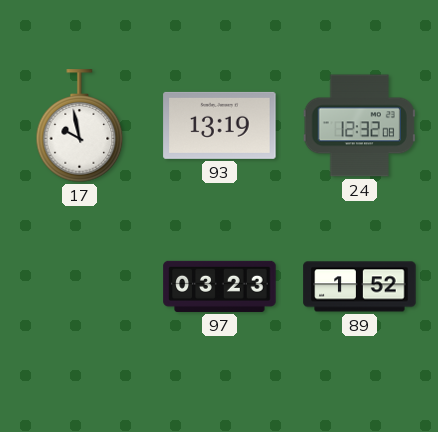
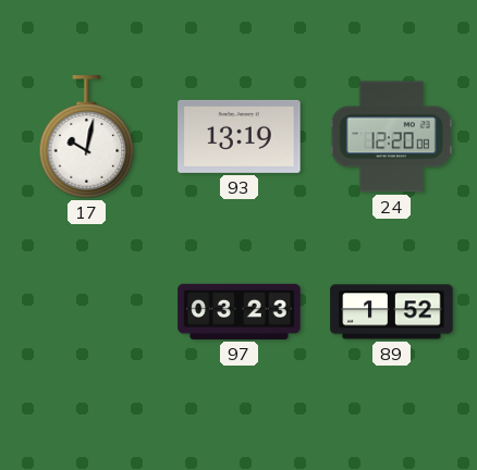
17: 9:58 -> 10:02
24: 12:32 -> 12:20
